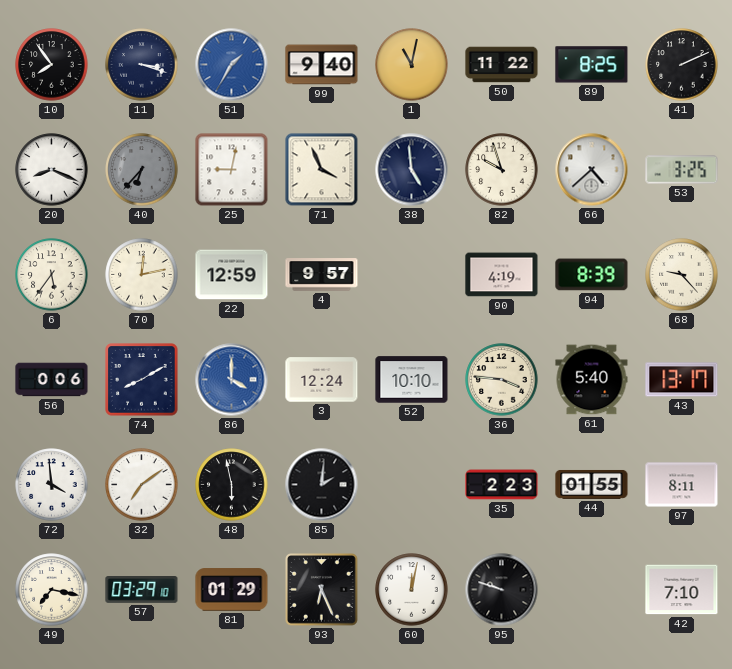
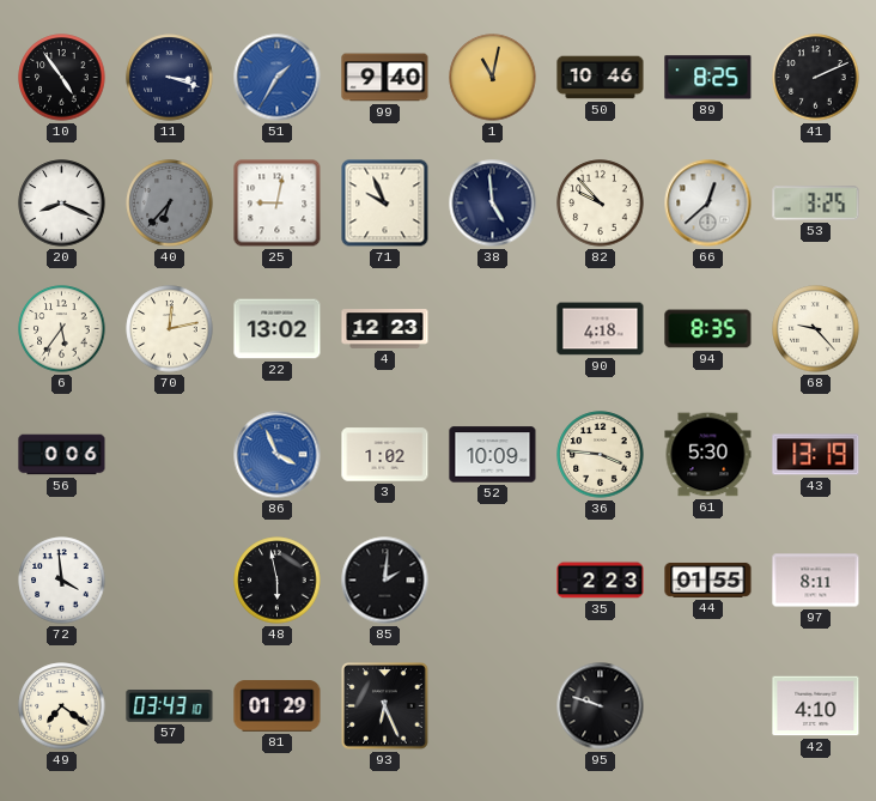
10: 7:54 -> 4:54
50: 11:22 -> 10:46
71: 3:56 -> 9:56
82: 9:57 -> 9:53
66: 4:38 -> 12:38
22: 12:59 -> 13:02
4: 9:57 -> 12:23
90: 4:19 -> 4:18
94: 8:39 -> 8:35
74: 8:10 -> none
86: 4:00 -> 3:56
3: 12:24 -> 1:02
52: 10:10 -> 10:09
61: 5:40 -> 5:30
43: 13:17 -> 13:19
32: 7:09 -> none
49: 7:17 -> 7:21
57: 03:29 -> 03:43
60: 12:02 -> none
42: 7:10 -> 4:10
